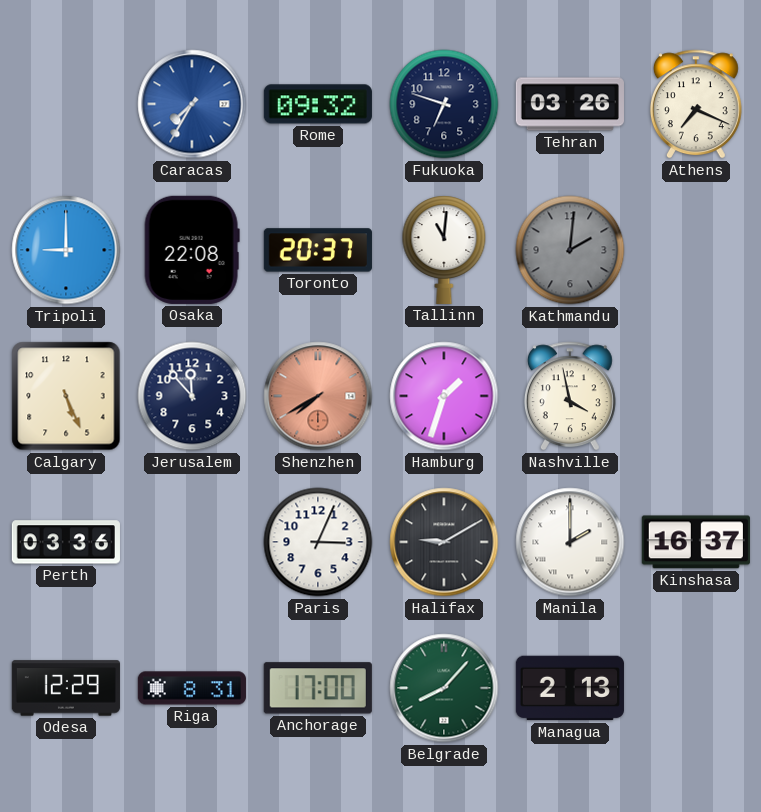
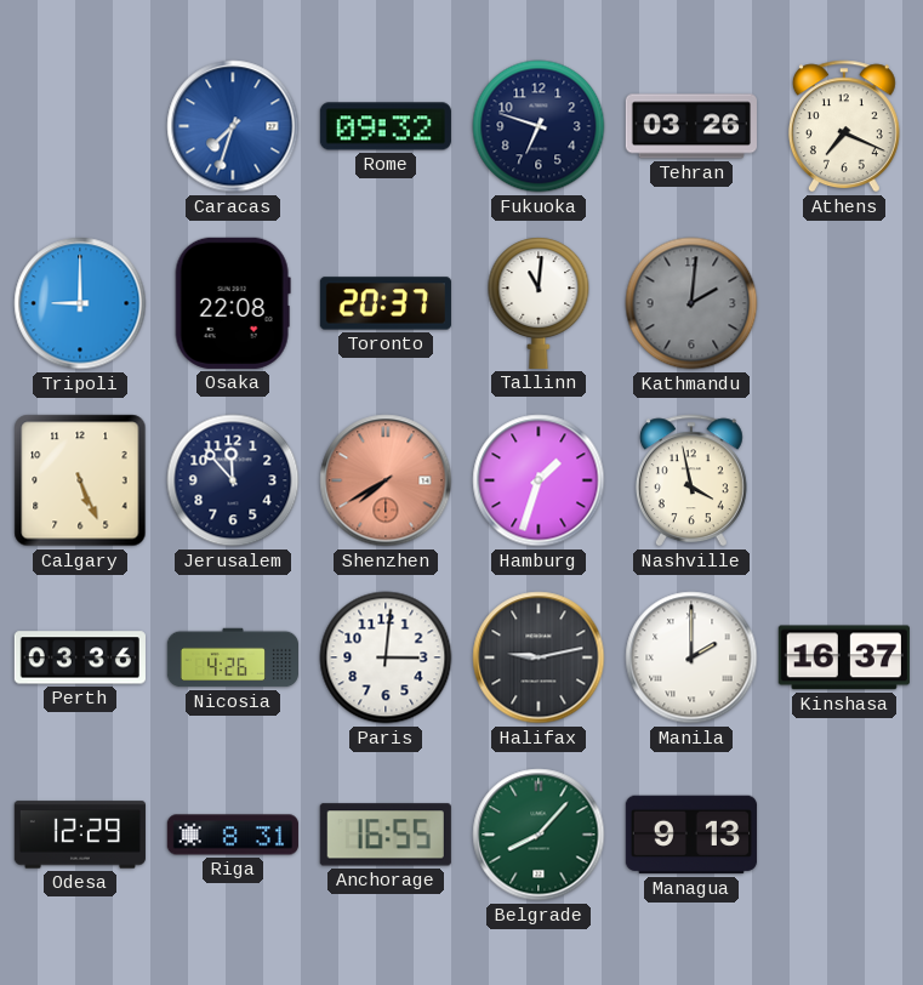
Caracas: 7:35 -> 7:33
Nicosia: none -> 4:26
Paris: 3:04 -> 3:01
Halifax: 9:10 -> 9:13
Anchorage: 17:00 -> 16:55
Managua: 2:13 -> 9:13
